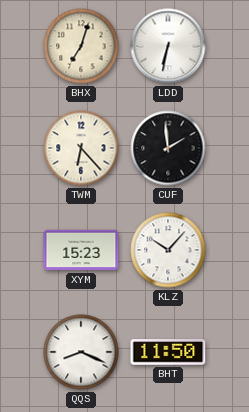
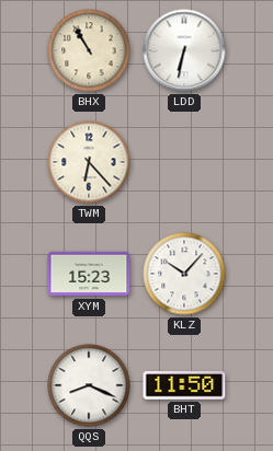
BHX: 7:03 -> 10:55
CUF: 1:59 -> none
